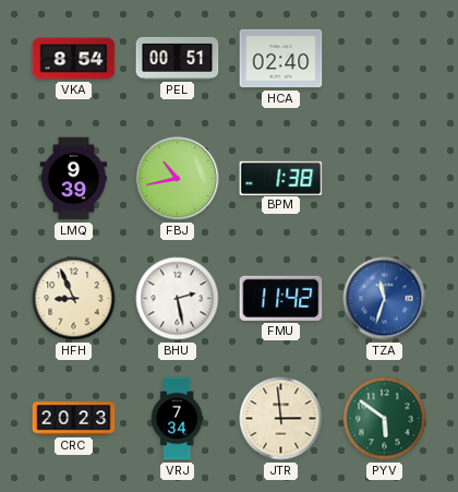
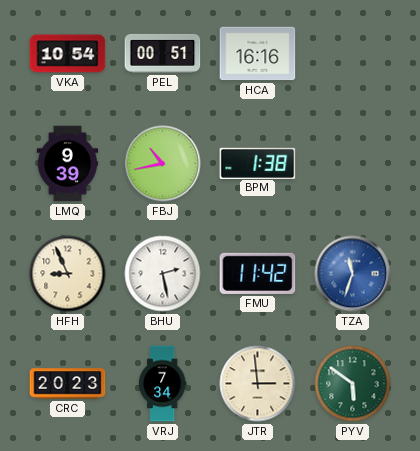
VKA: 8:54 -> 10:54
HCA: 02:40 -> 16:16
